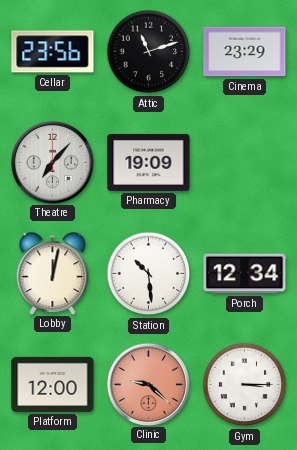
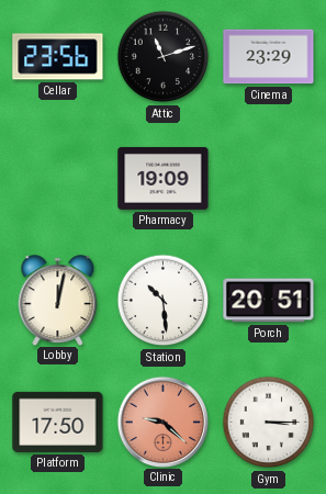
Theatre: 7:07 -> none
Porch: 12:34 -> 20:51
Platform: 12:00 -> 17:50
